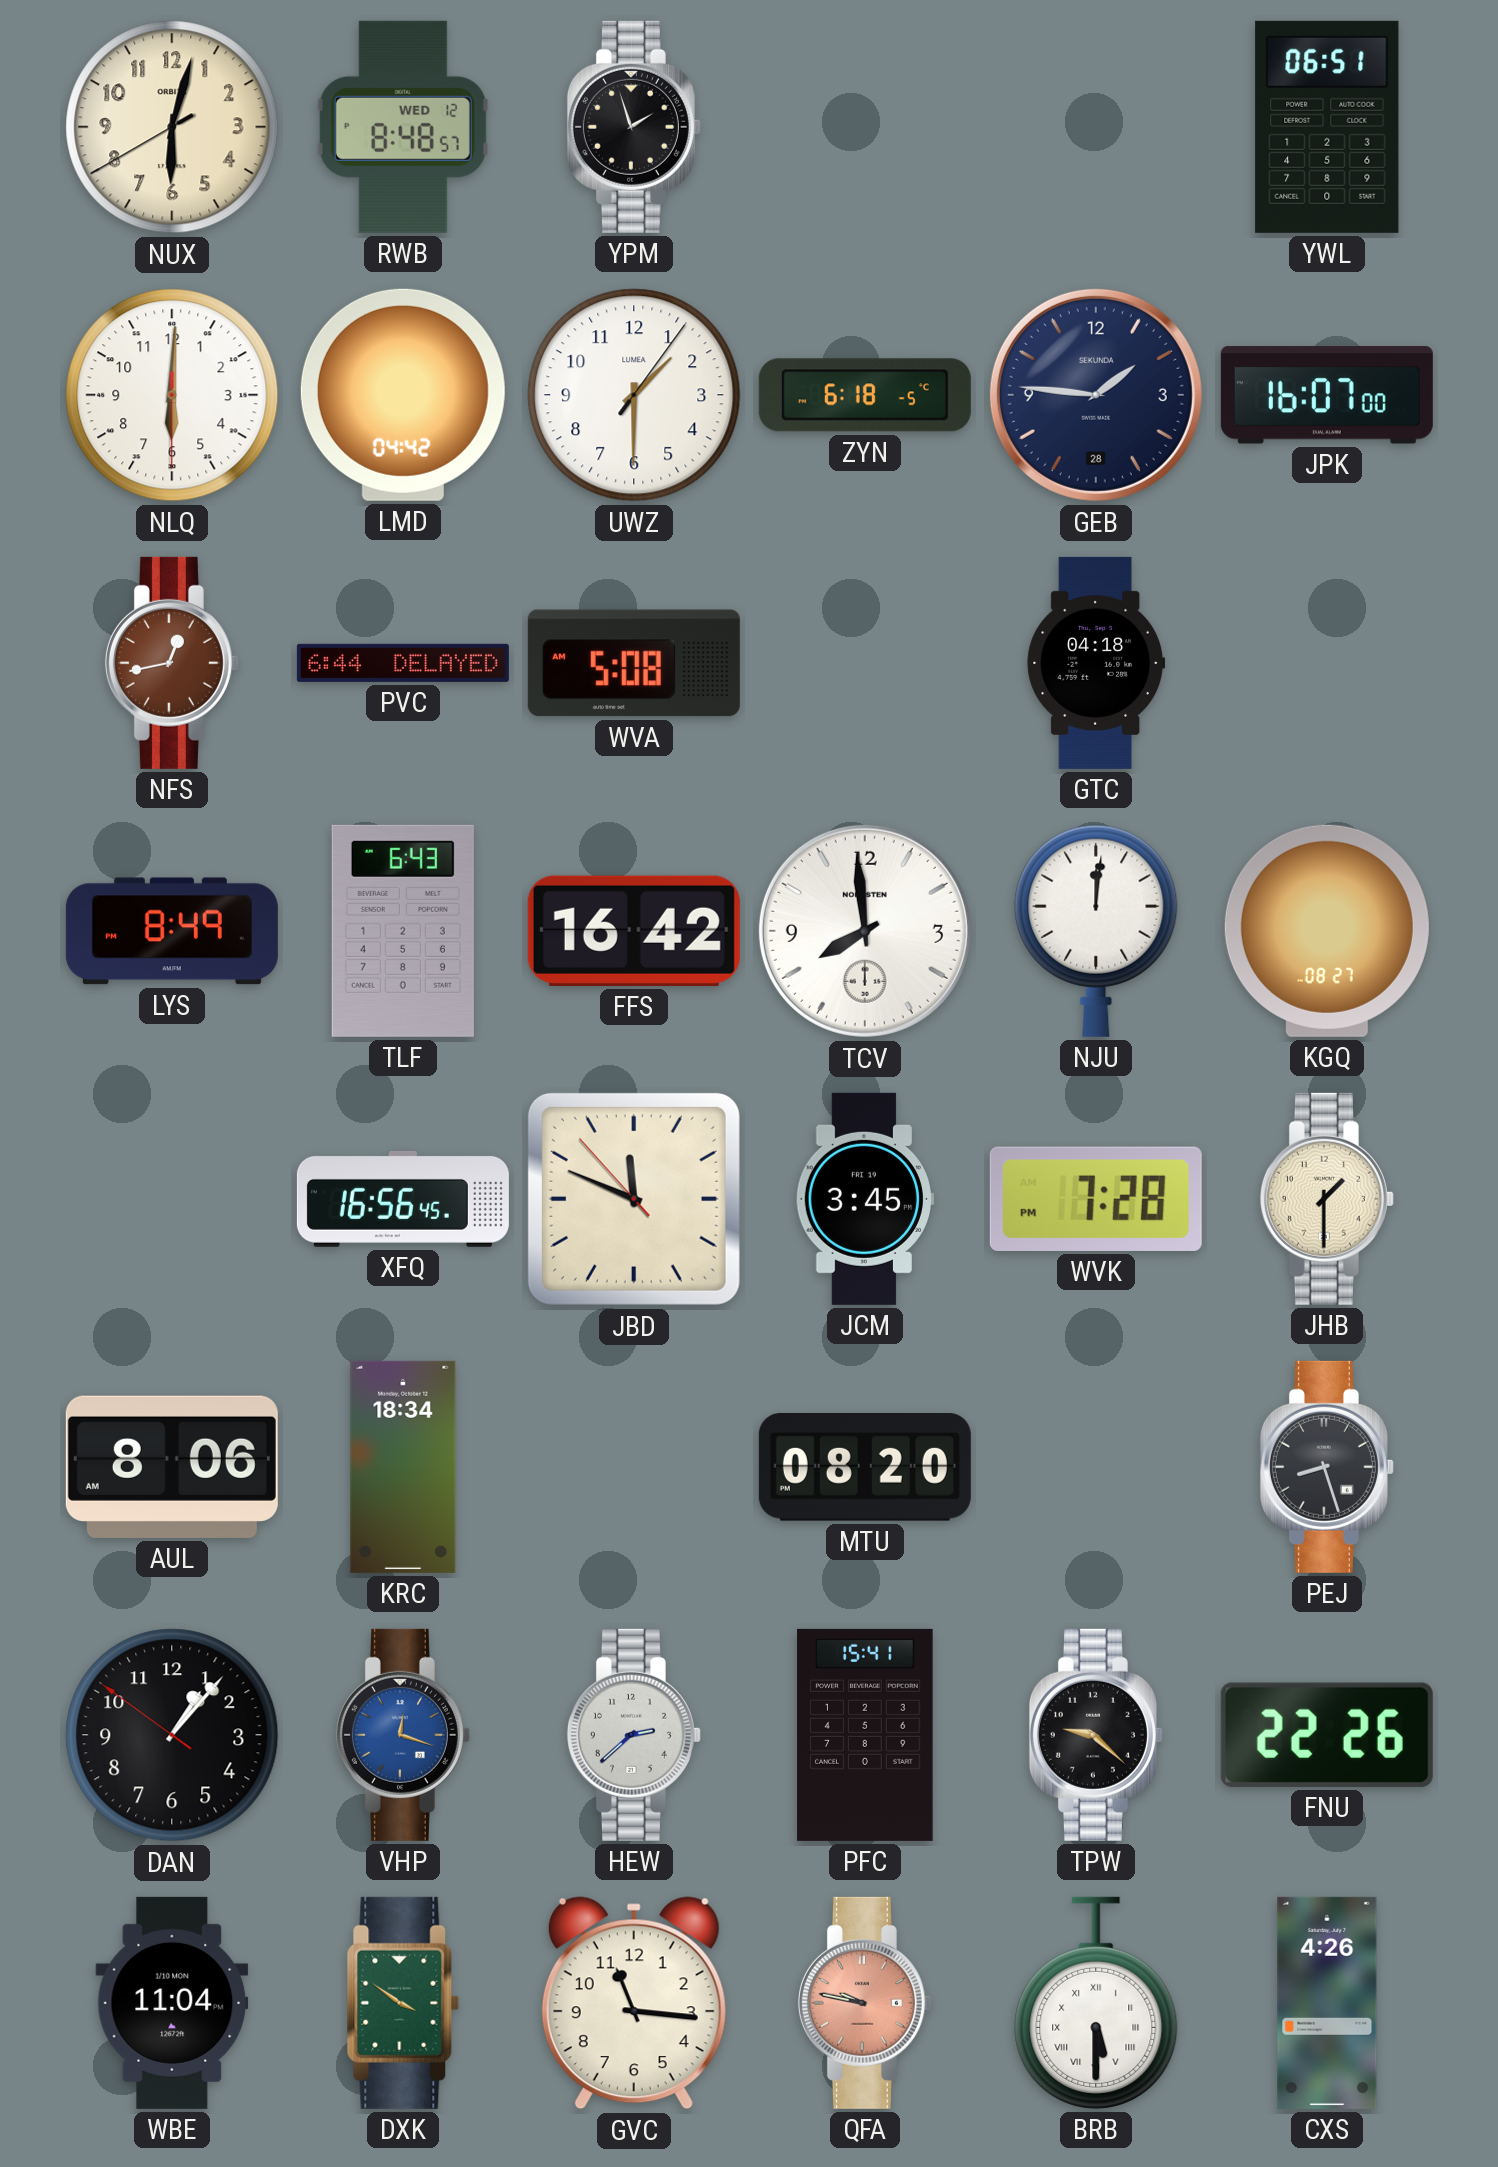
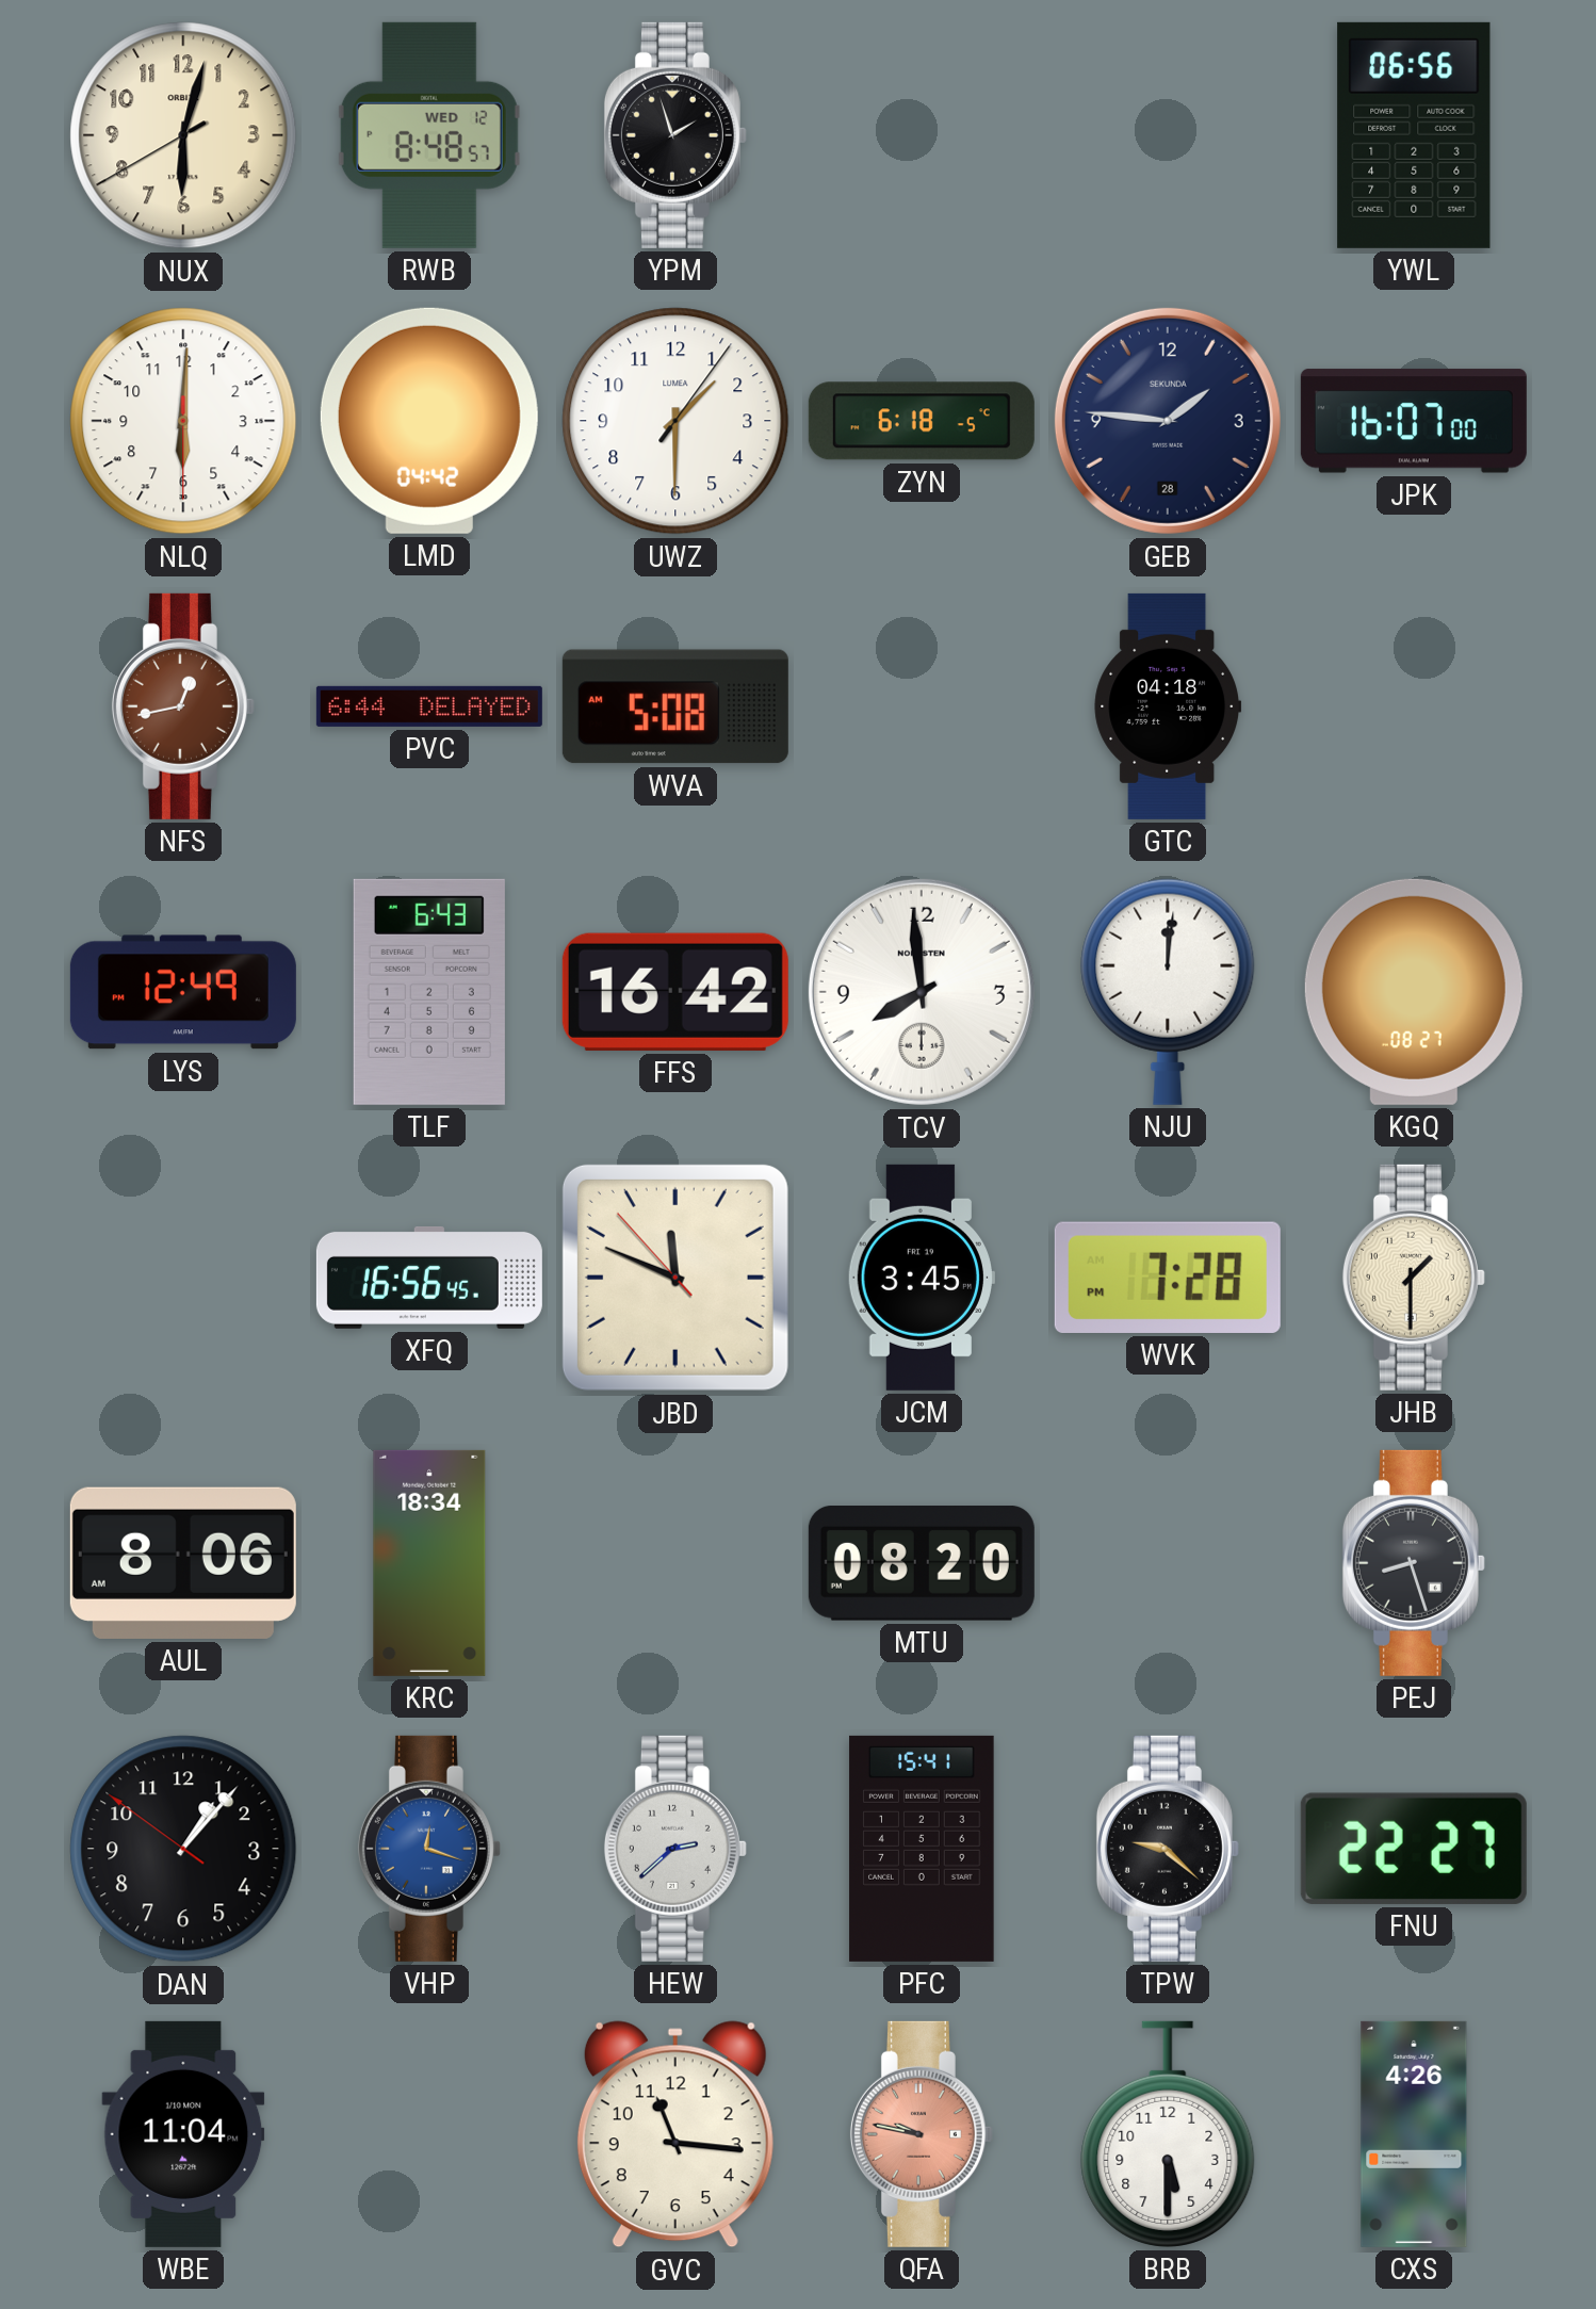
YWL: 06:51 -> 06:56
LYS: 8:49 -> 12:49
FNU: 22:26 -> 22:27
DXK: 3:51 -> none
BRB numerals: Roman -> Arabic
